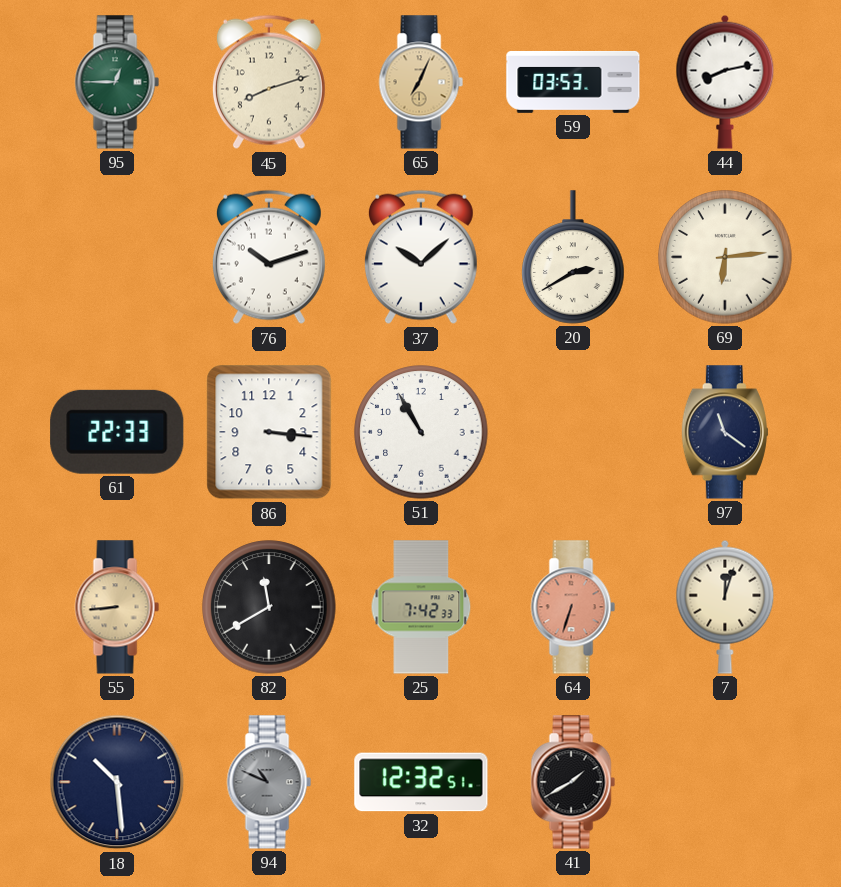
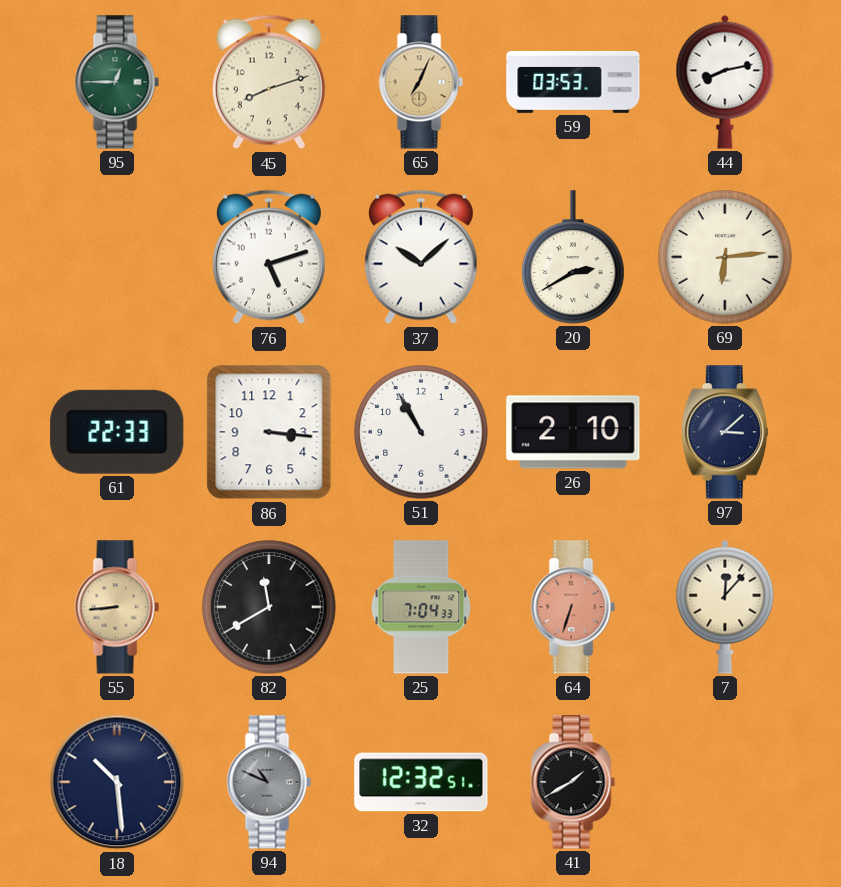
76: 10:12 -> 5:12
26: none -> 2:10
97: 11:21 -> 3:08
25: 7:42 -> 7:04
7: 12:03 -> 12:07
